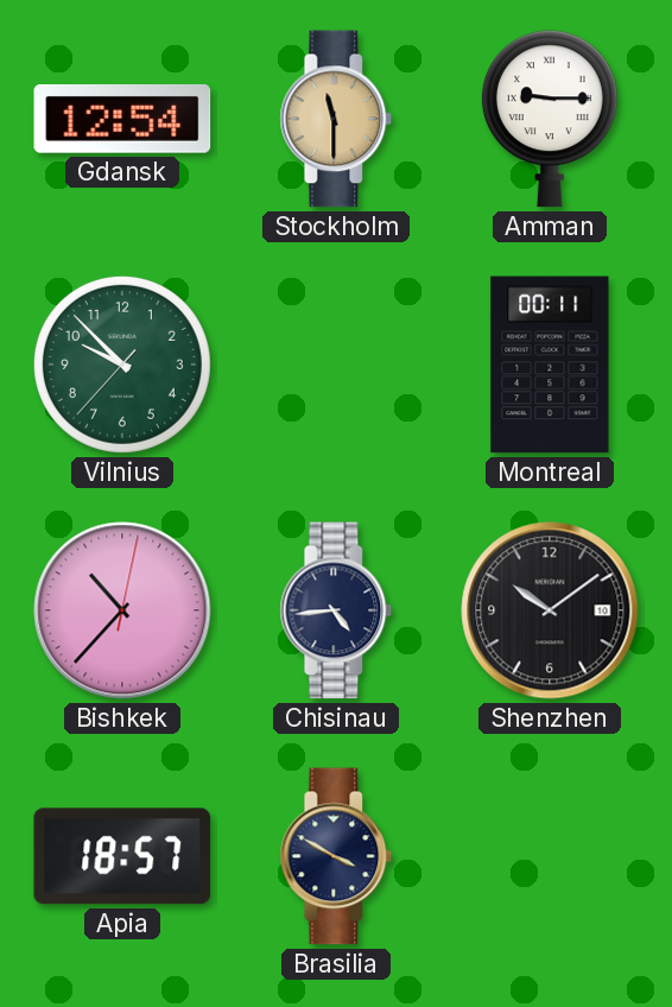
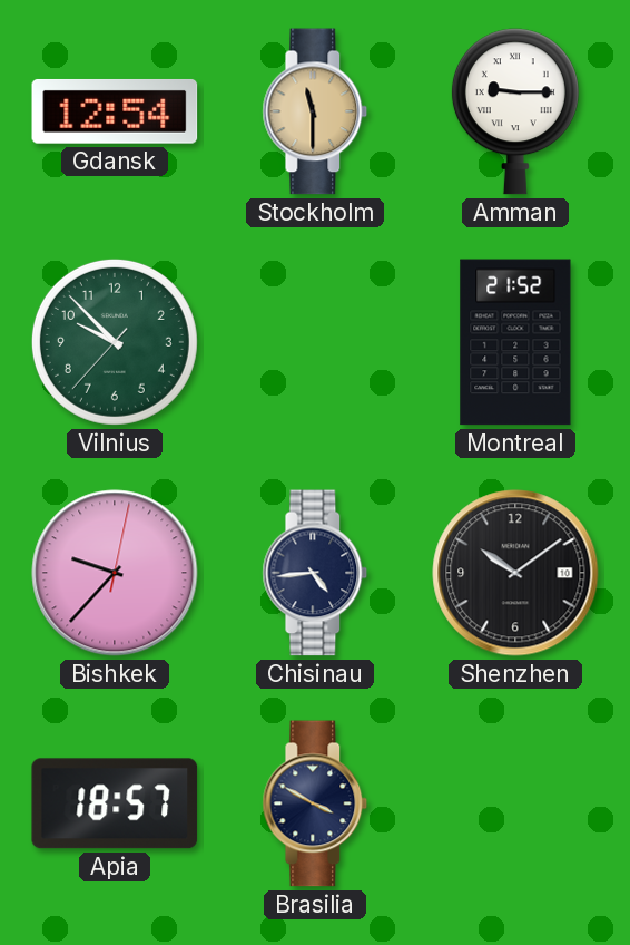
Montreal: 00:11 -> 21:52
Bishkek: 10:37 -> 9:37
